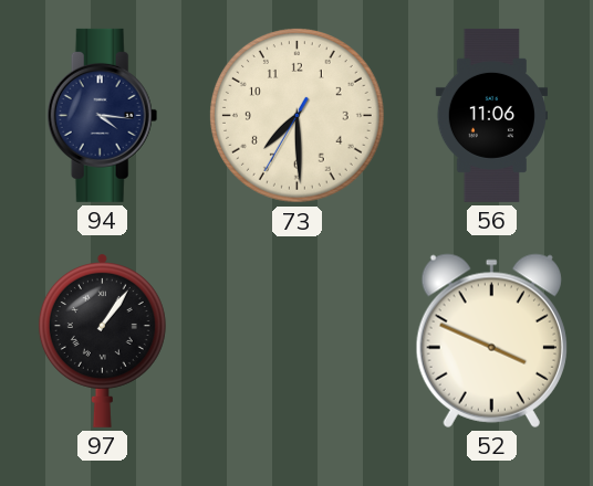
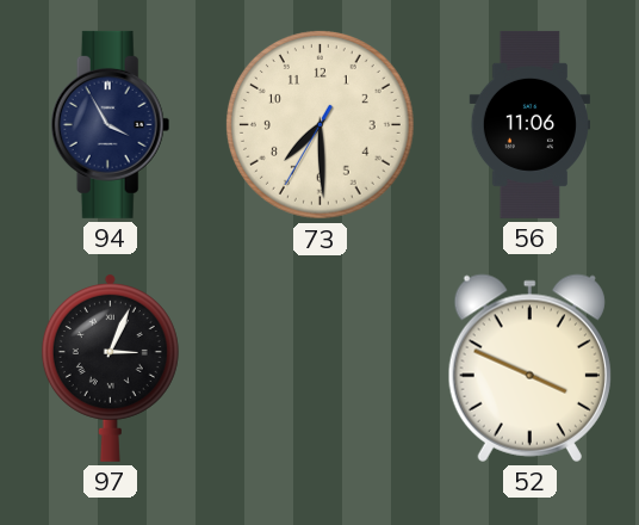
94: 4:16 -> 3:55
97: 1:06 -> 3:04
